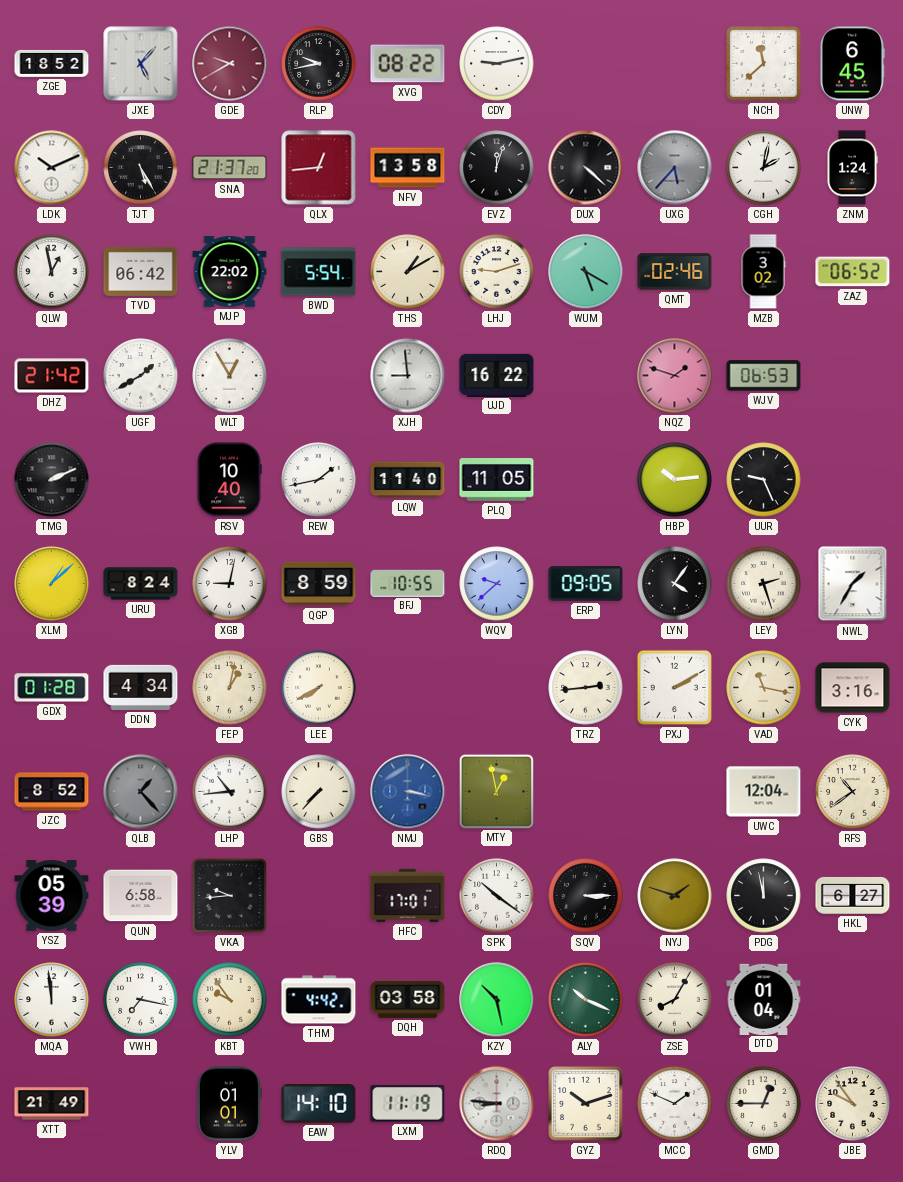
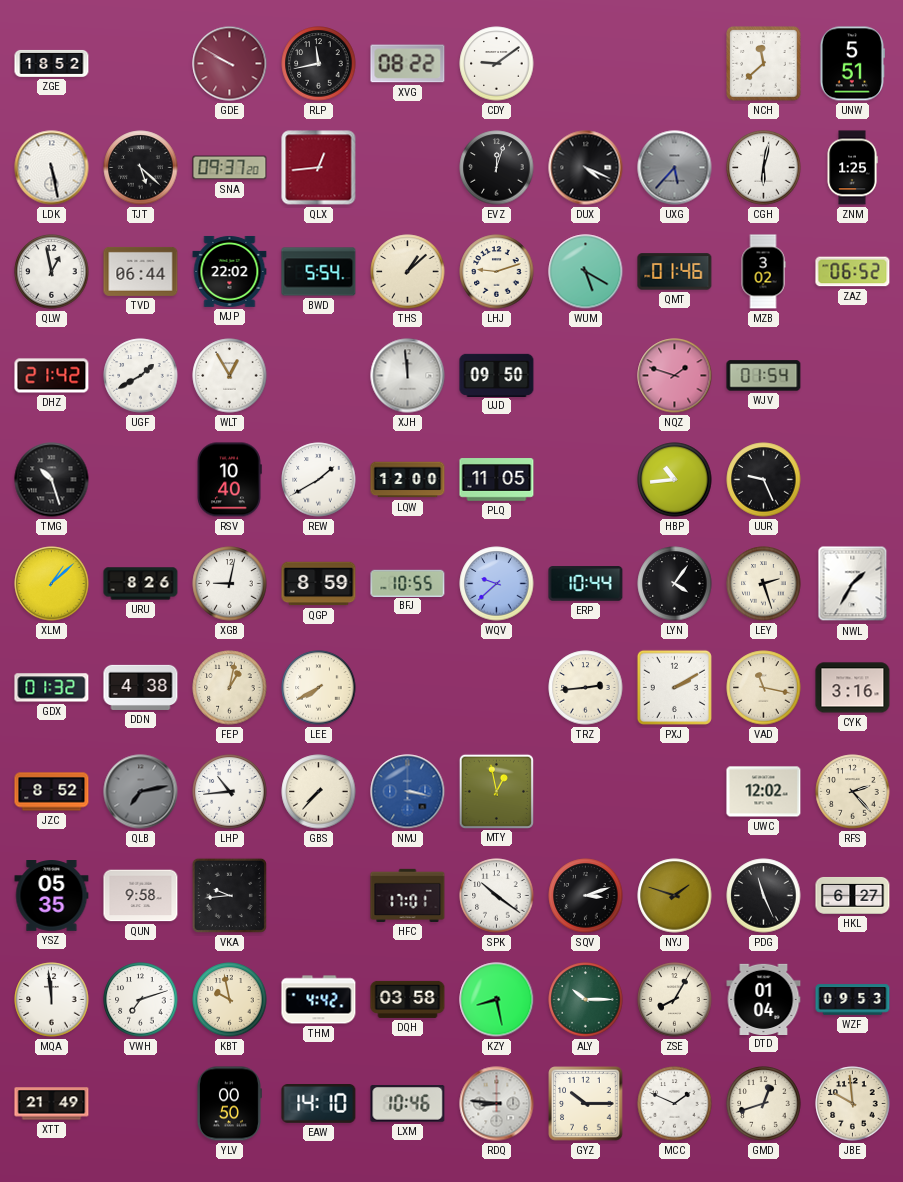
JXE: 5:07 -> none
GDE: 9:40 -> 9:50
RLP: 9:43 -> 11:43
CDY: 9:13 -> 9:09
UNW: 6:45 -> 5:51
LDK: 10:11 -> 5:28
TJT: 5:25 -> 5:22
SNA: 21:37 -> 09:37
NFV: 13:58 -> none
DUX: 4:22 -> 4:19
CGH: 2:02 -> 6:02
ZNM: 1:24 -> 1:25
TVD: 06:42 -> 06:44
THS: 1:10 -> 1:08
QMT: 02:46 -> 01:46
XJH: 8:59 -> 11:59
UJD: 16:22 -> 09:50
WJV: 06:53 -> 01:54
TMG: 2:11 -> 10:27
REW: 1:43 -> 1:40
LQW: 11:40 -> 12:00
HBP: 10:14 -> 10:44
URU: 8:24 -> 8:26
ERP: 09:05 -> 10:44
GDX: 01:28 -> 01:32
DDN: 4:34 -> 4:38
QLB: 1:23 -> 7:13
UWC: 12:04 -> 12:02
RFS: 10:39 -> 2:23
YSZ: 05:39 -> 05:35
QUN: 6:58 -> 9:58
SQV: 3:15 -> 3:12
PDG: 11:58 -> 11:26
VWH: 7:17 -> 7:12
KBT: 9:54 -> 9:58
KZY: 10:28 -> 8:28
ALY: 10:19 -> 10:15
WZF: none -> 09:53
YLV: 01:01 -> 00:50
LXM: 11:19 -> 10:46
GYZ: 10:12 -> 10:15
GMD: 12:45 -> 12:42
JBE: 9:54 -> 9:59
